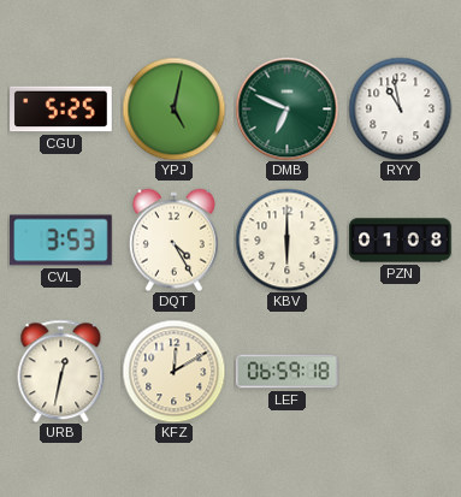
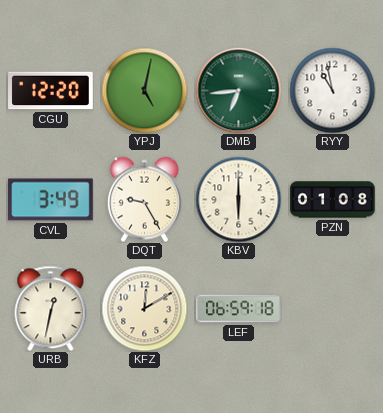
CGU: 5:25 -> 12:20
DMB: 6:49 -> 6:44
CVL: 3:53 -> 3:49
DQT: 4:25 -> 9:25
